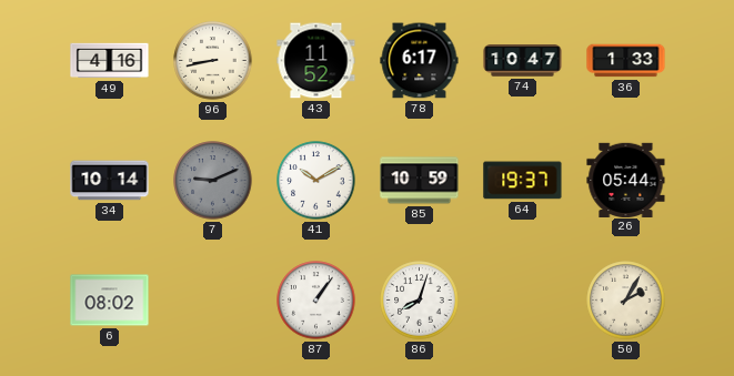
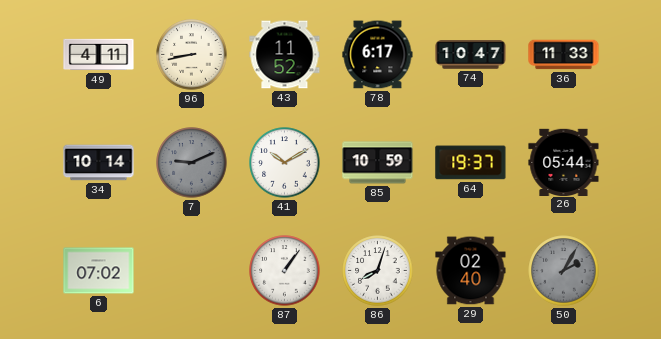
49: 4:16 -> 4:11
36: 1:33 -> 11:33
6: 08:02 -> 07:02
29: none -> 02:40
50 dial: cream -> grey
